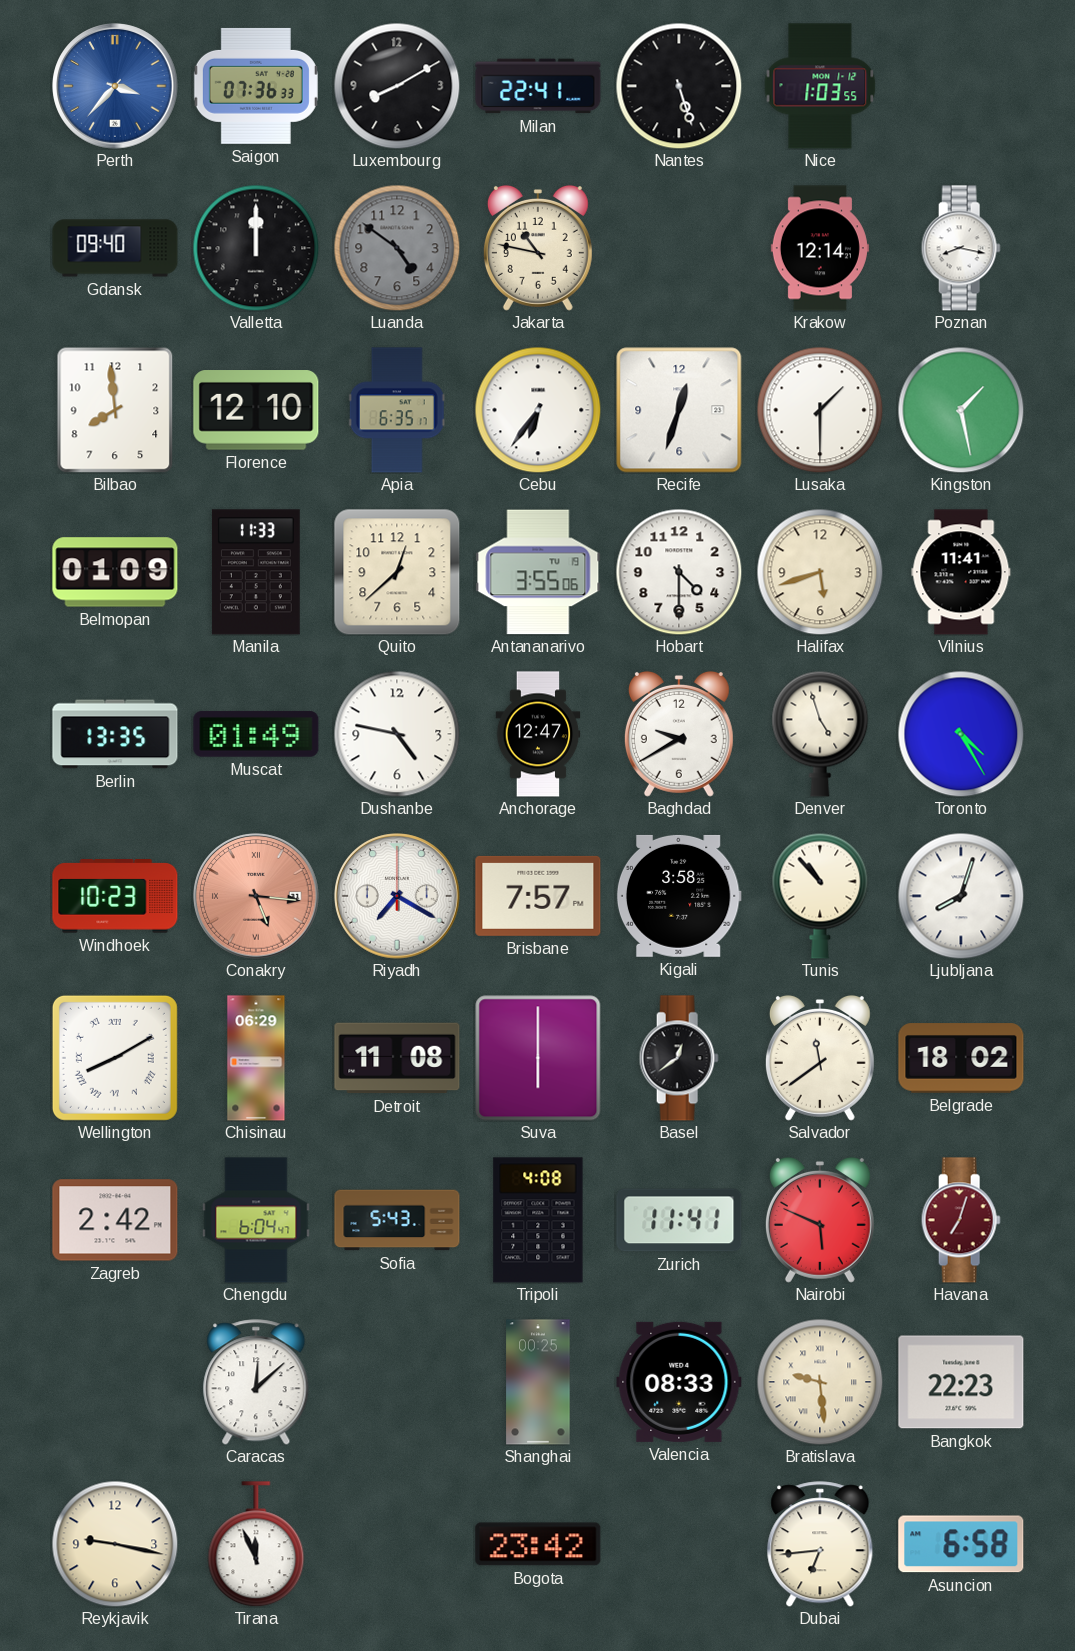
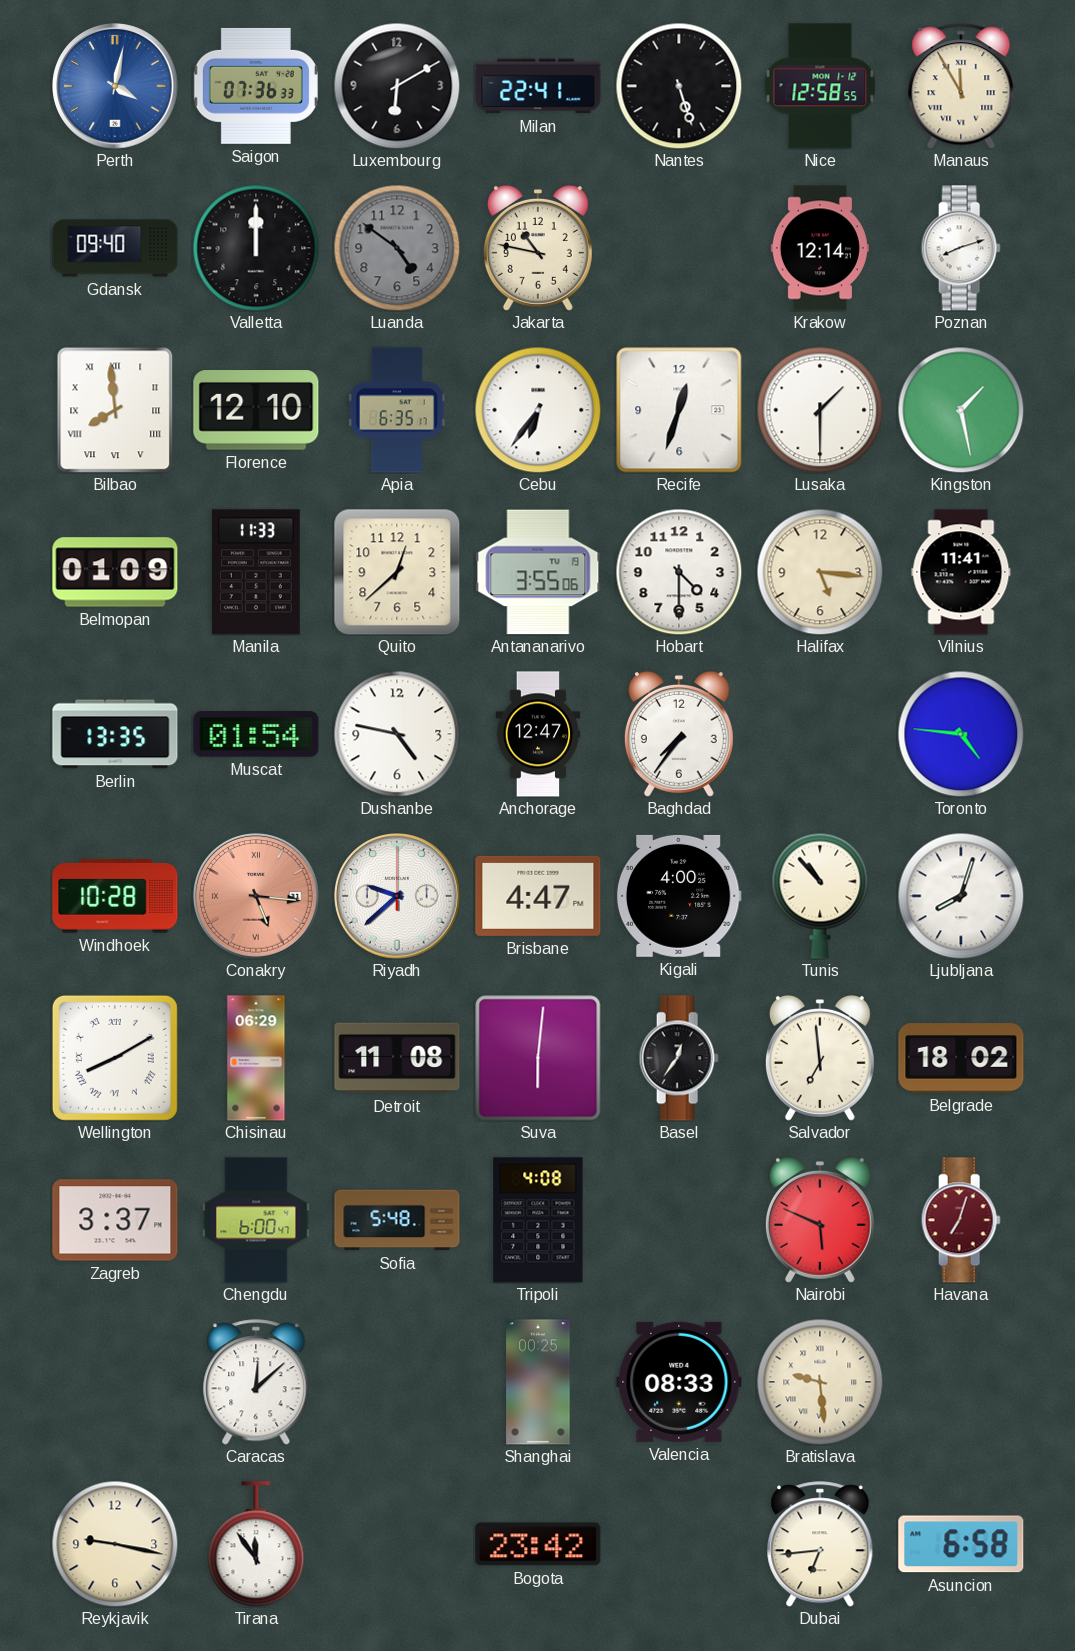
Perth: 3:37 -> 4:02
Luxembourg: 8:10 -> 6:10
Nice: 1:03 -> 12:58
Manaus: none -> 11:55
Poznan: 8:17 -> 8:12
Bilbao numerals: Arabic -> Roman
Halifax: 5:42 -> 5:16
Muscat: 01:49 -> 01:54
Baghdad: 9:40 -> 7:36
Denver: 4:57 -> none
Toronto: 4:25 -> 4:46
Windhoek: 10:23 -> 10:28
Riyadh: 7:20 -> 9:38
Brisbane: 7:57 -> 4:47
Kigali: 3:58 -> 4:00
Suva: 6:00 -> 6:01
Basel: 12:39 -> 12:36
Salvador: 11:39 -> 6:59
Zagreb: 2:42 -> 3:37
Chengdu: 6:04 -> 6:00
Sofia: 5:43 -> 5:48
Zurich: 11:41 -> none
Bangkok: 22:23 -> none
Tirana: 11:56 -> 11:54
